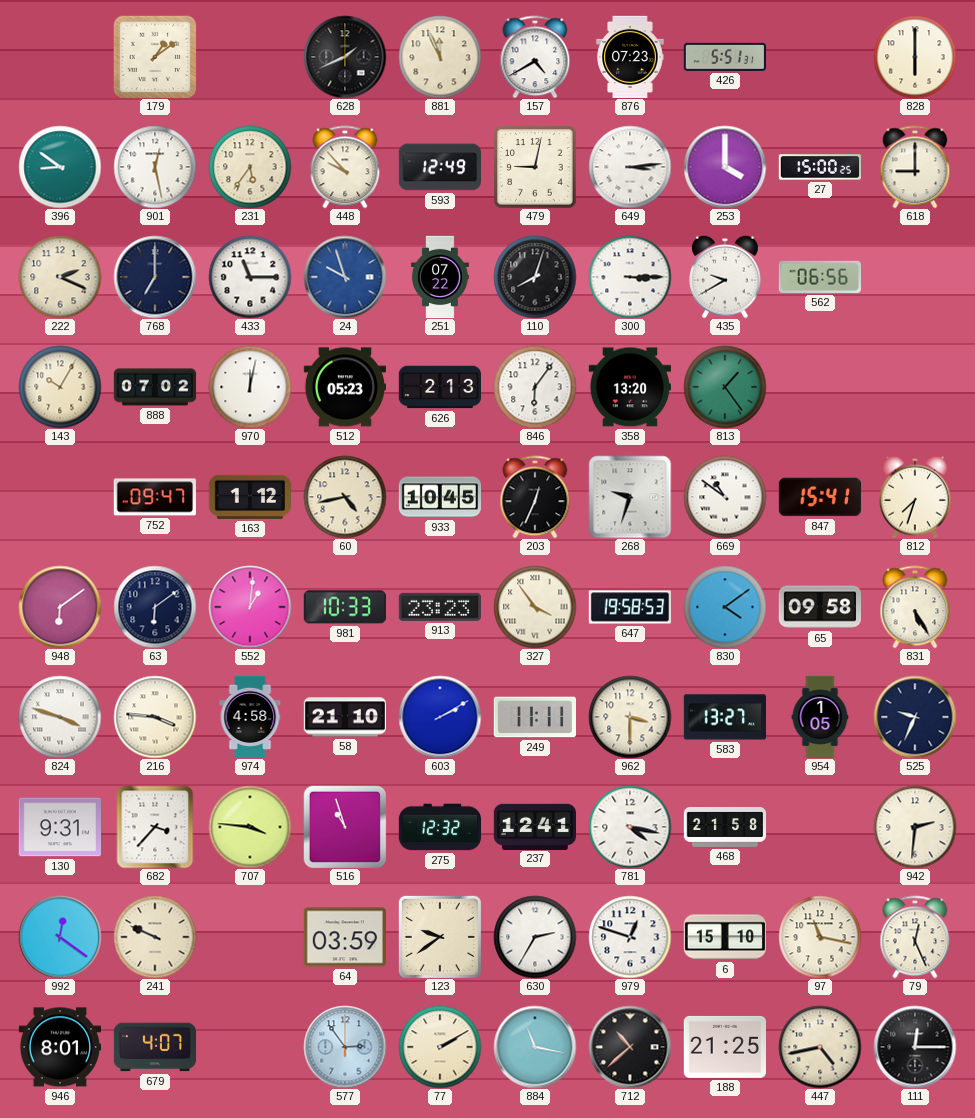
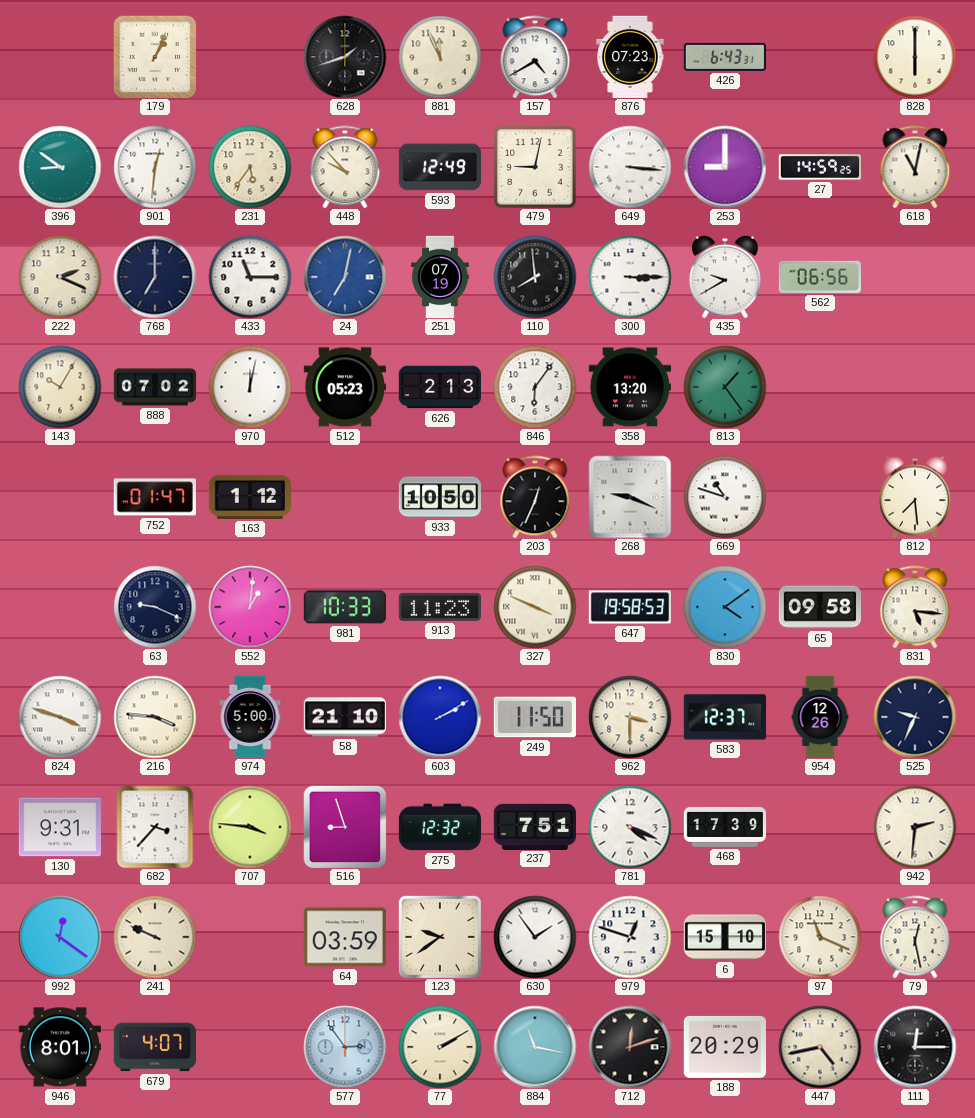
179: 1:09 -> 1:04
628: 1:41 -> 1:42
426: 5:51 -> 6:43
901: 12:28 -> 12:31
649: 3:14 -> 3:16
253: 4:00 -> 9:00
27: 15:00 -> 14:59
618: 9:00 -> 11:02
24: 9:57 -> 7:02
251: 07:22 -> 07:19
110: 8:03 -> 7:59
752: 09:47 -> 01:47
60: 4:43 -> none
933: 10:45 -> 10:50
268: 9:33 -> 9:19
669: 10:51 -> 10:48
847: 15:41 -> none
812: 7:33 -> 7:29
948: 6:09 -> none
63: 6:09 -> 9:19
913: 23:23 -> 11:23
327: 3:54 -> 3:49
831: 5:25 -> 5:16
974: 4:58 -> 5:00
249: 11:11 -> 11:50
583: 13:27 -> 12:37
954: 1:05 -> 12:26
516: 10:57 -> 8:57
237: 12:41 -> 7:51
781: 4:17 -> 4:19
468: 21:58 -> 17:39
630: 2:35 -> 1:54
97: 11:17 -> 11:19
79: 12:26 -> 12:28
712: 10:38 -> 12:12
188: 21:25 -> 20:29
